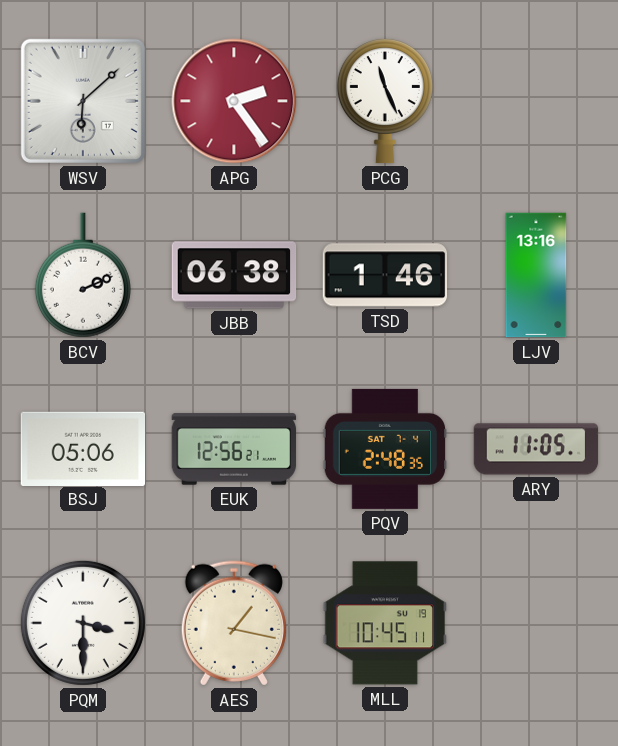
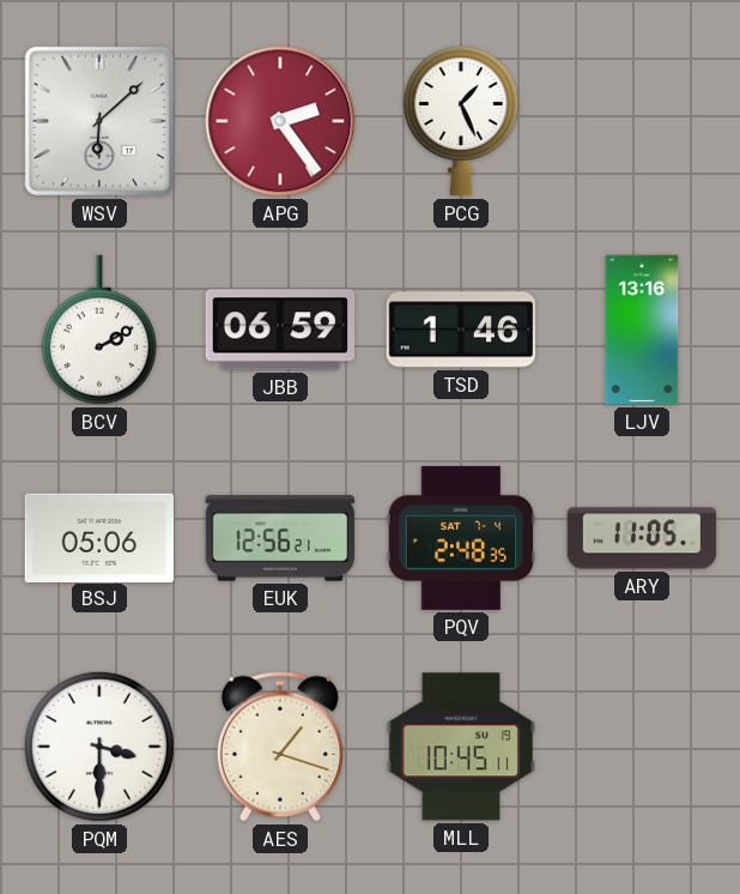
PCG: 11:26 -> 1:26
BCV: 2:11 -> 2:10
JBB: 06:38 -> 06:59
AES: 1:17 -> 1:18
